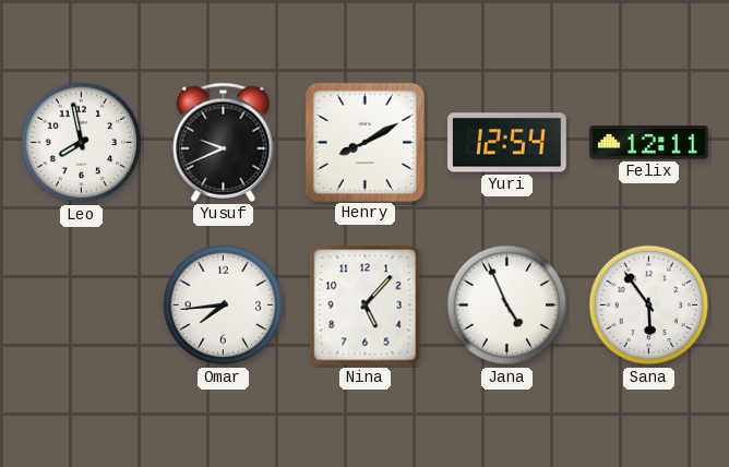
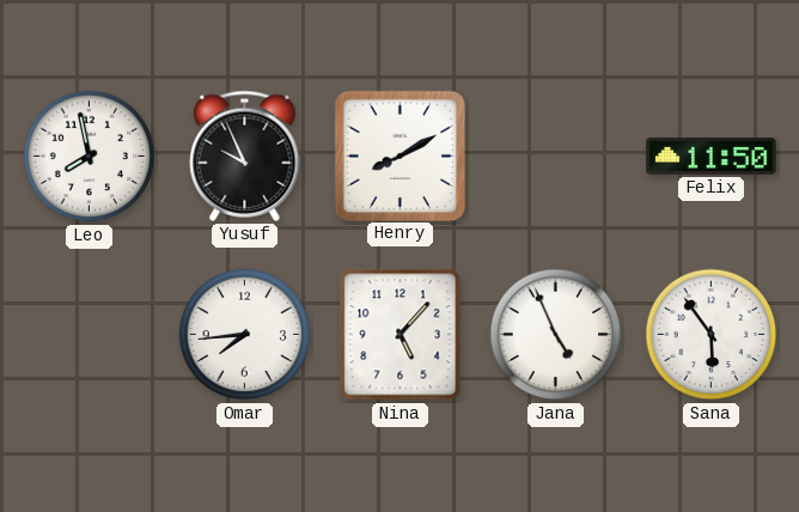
Yusuf: 9:41 -> 9:56
Yuri: 12:54 -> none
Felix: 12:11 -> 11:50
